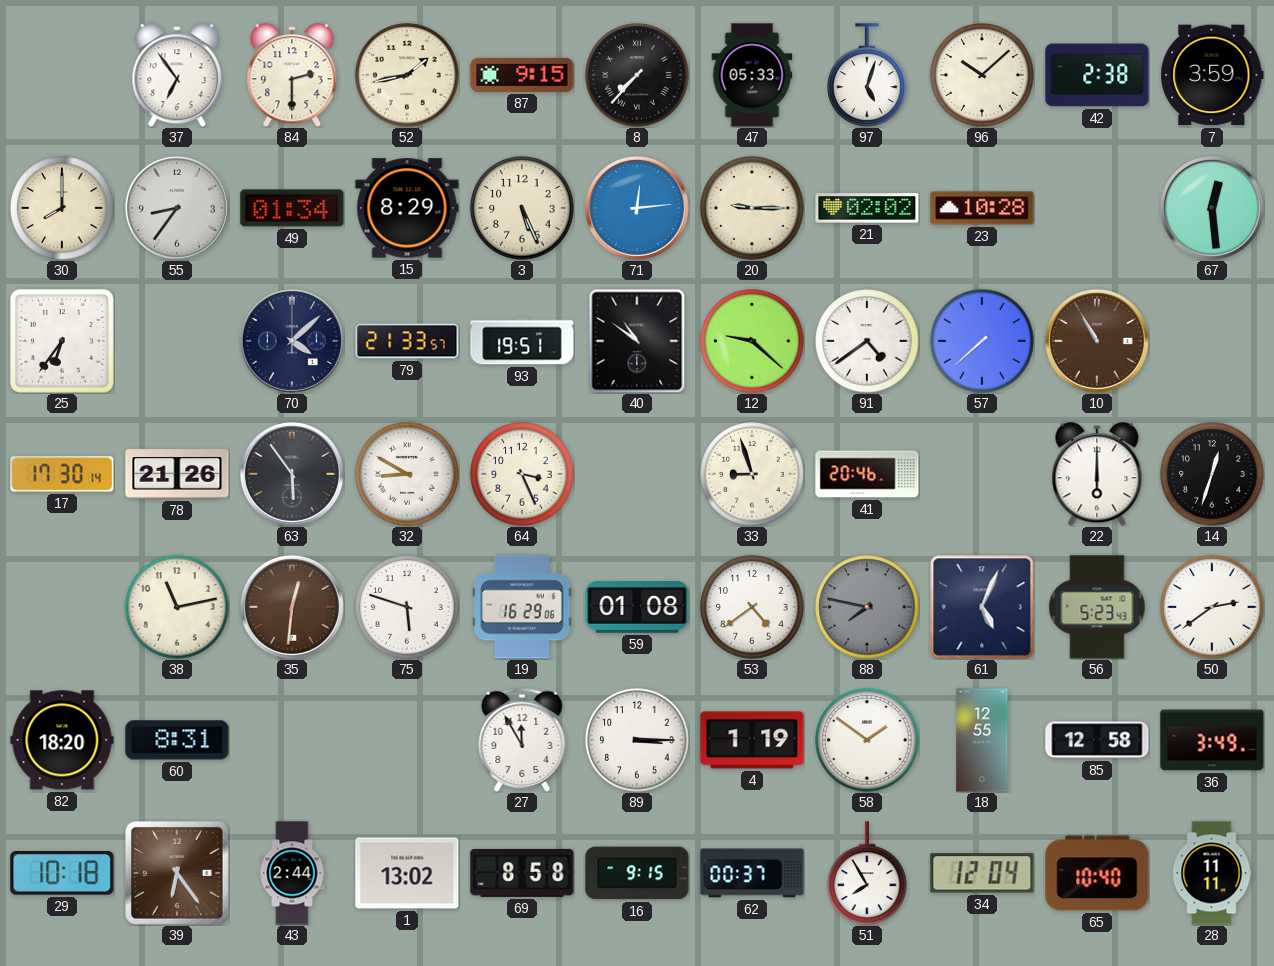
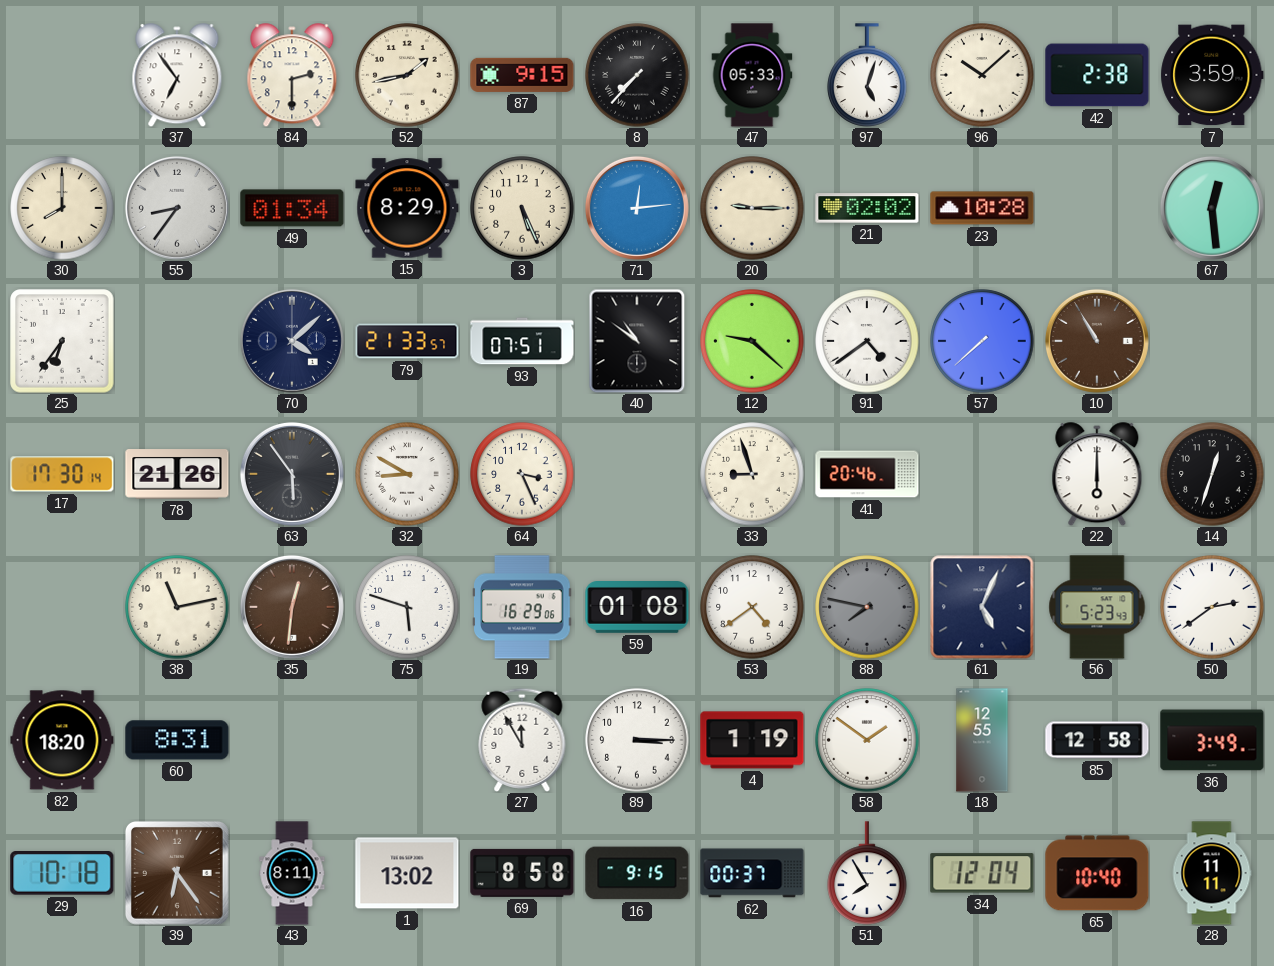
93: 19:51 -> 07:51
43: 2:44 -> 8:11
